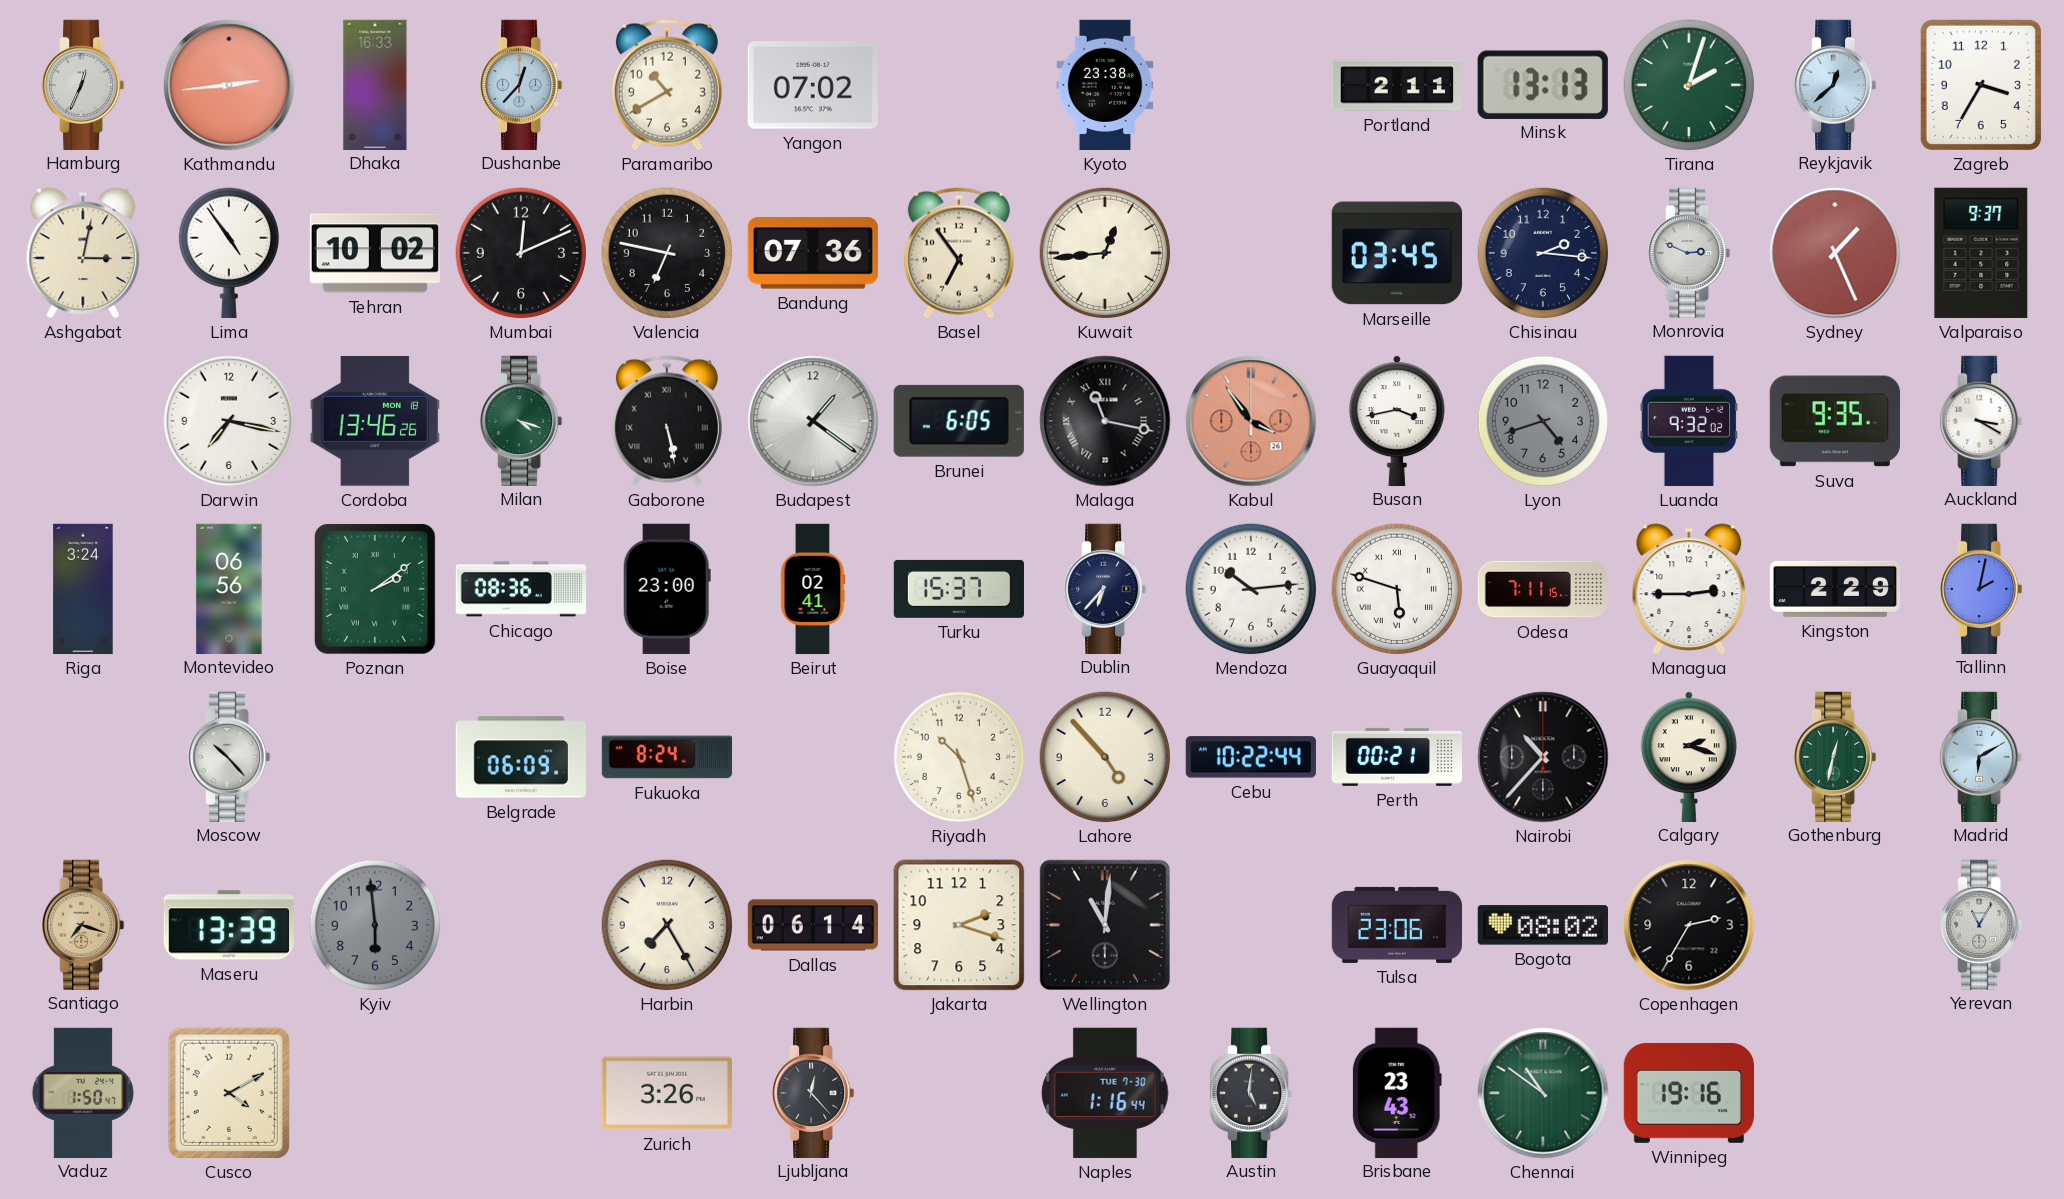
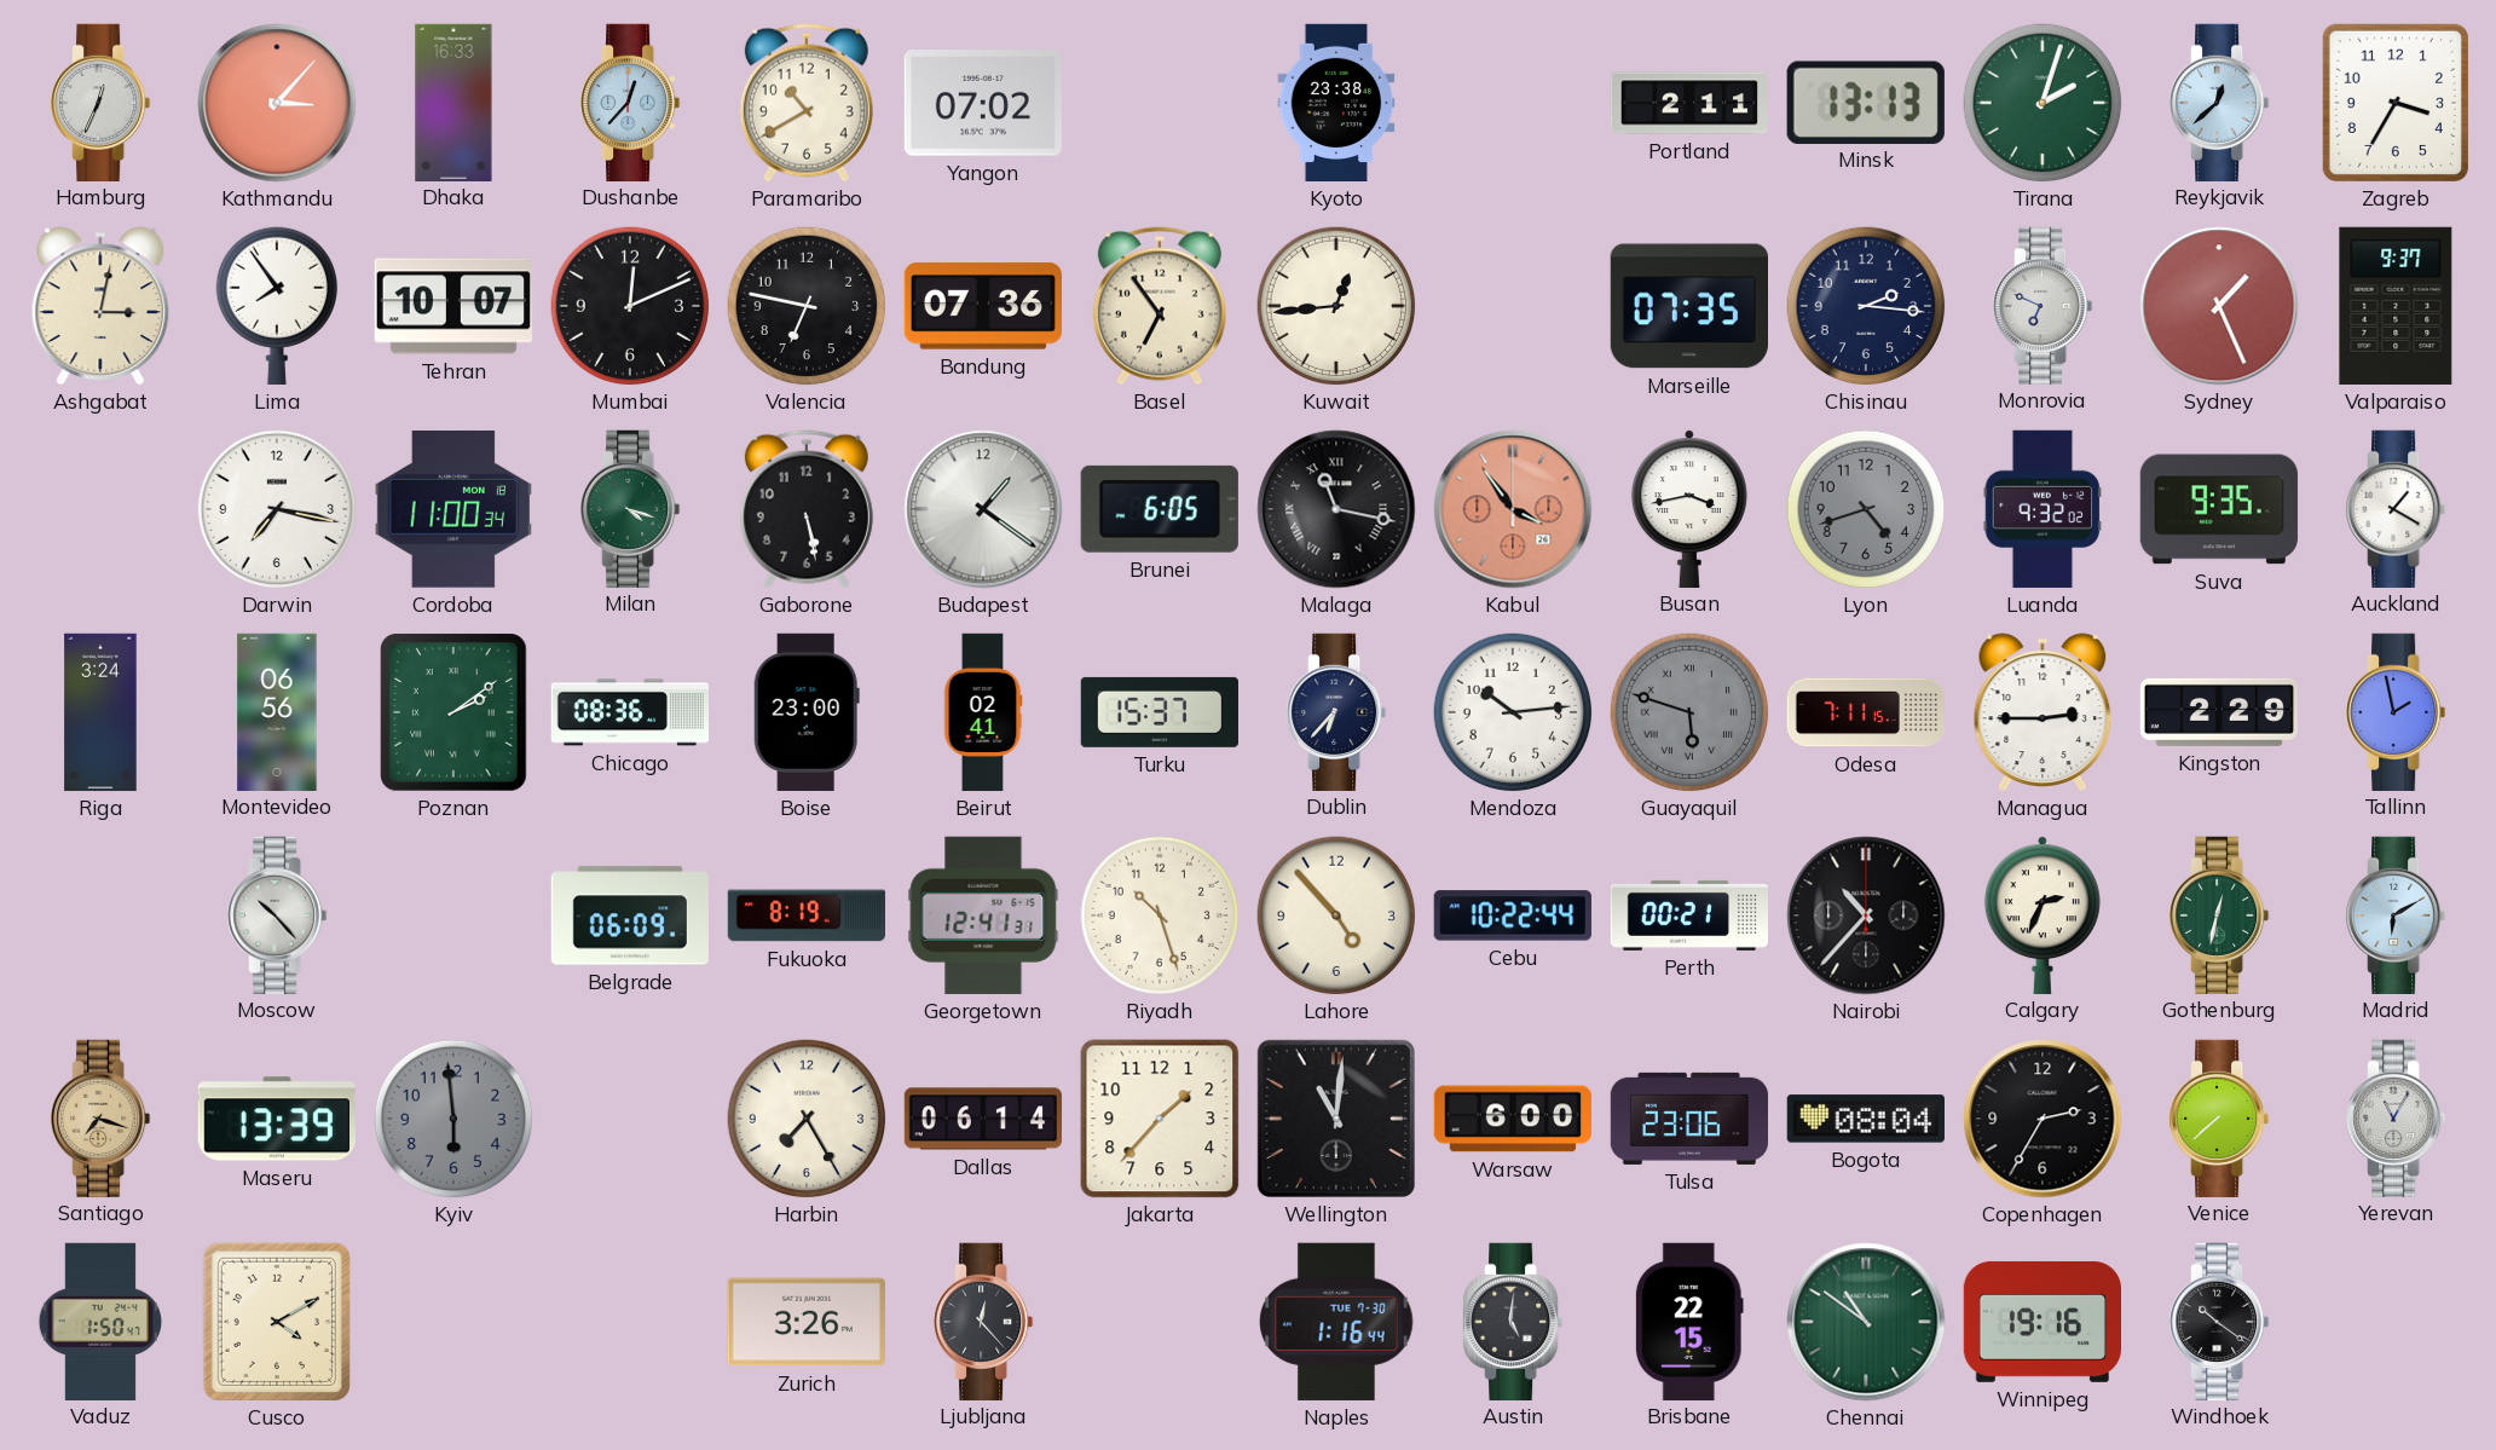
Kathmandu: 2:44 -> 3:07
Lima: 4:54 -> 7:54
Tehran: 10:02 -> 10:07
Marseille: 03:45 -> 07:35
Monrovia: 2:49 -> 6:49
Cordoba: 13:46 -> 11:00
Gaborone numerals: Roman -> Arabic
Auckland: 3:20 -> 1:20
Guayaquil dial: white -> grey
Tallinn: 2:02 -> 1:58
Fukuoka: 8:24 -> 8:19
Georgetown: none -> 12:41
Calgary: 2:18 -> 2:34
Jakarta: 2:18 -> 1:37
Warsaw: none -> 6:00
Bogota: 08:02 -> 08:04
Venice: none -> 7:38
Brisbane: 23:43 -> 22:15
Windhoek: none -> 10:21
